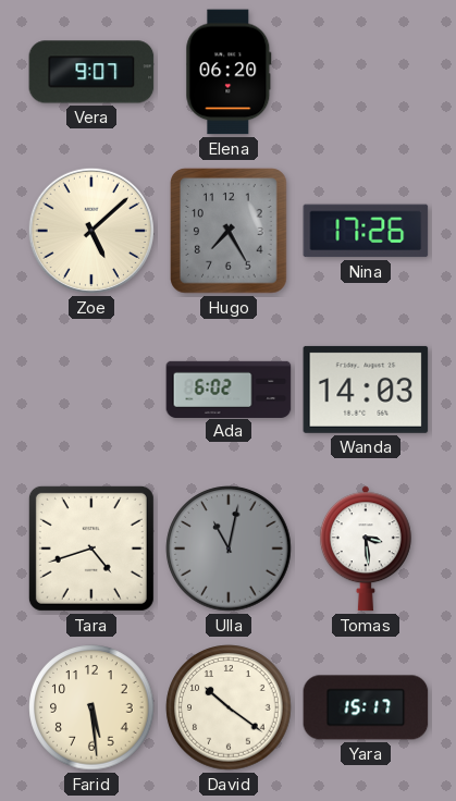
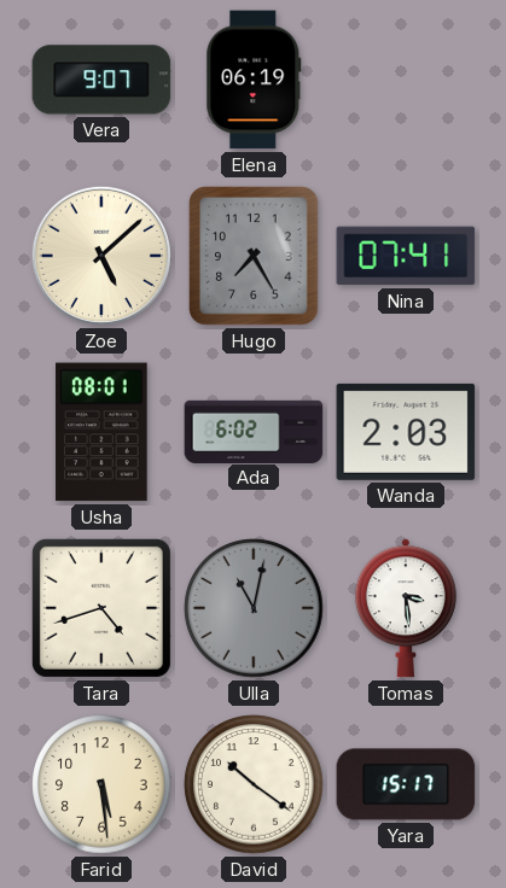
Elena: 06:20 -> 06:19
Nina: 17:26 -> 07:41
Usha: none -> 08:01
Wanda: 14:03 -> 2:03
